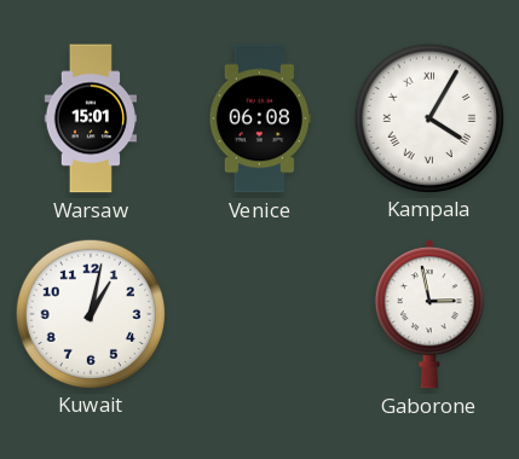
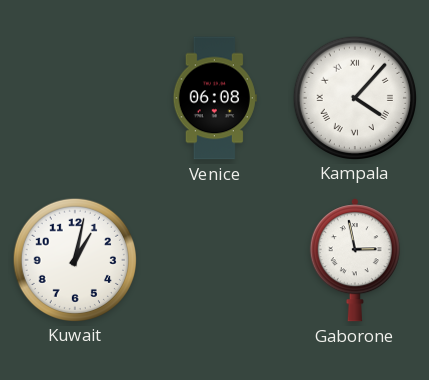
Warsaw: 15:01 -> none
Kampala: 4:05 -> 4:07
